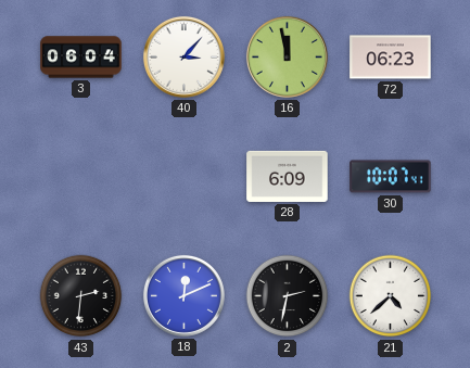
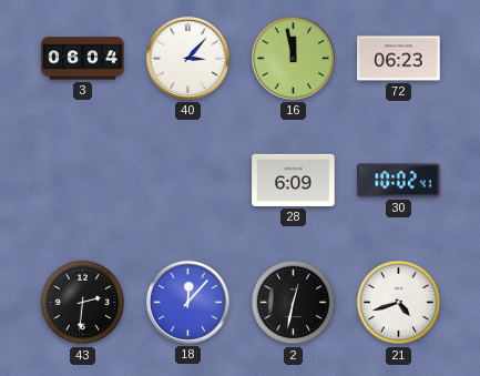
30: 10:07 -> 10:02
18: 12:11 -> 12:07
2: 2:32 -> 12:32
21: 4:38 -> 4:42
